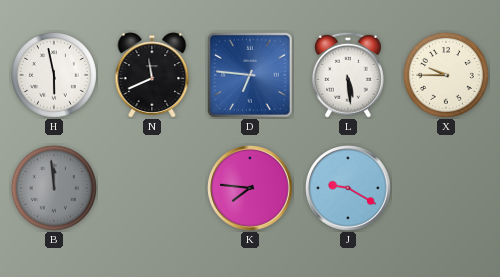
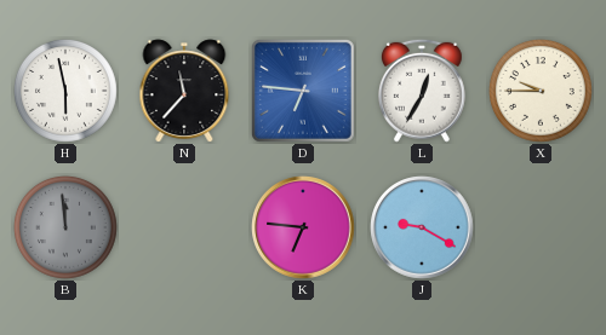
N: 11:41 -> 11:37
L: 5:29 -> 12:35
K: 7:46 -> 6:46
